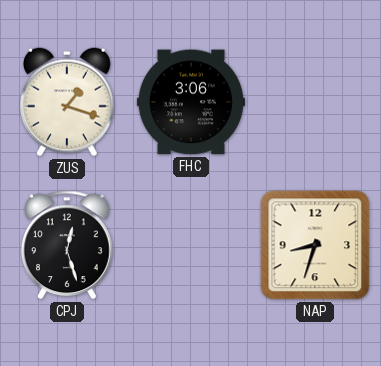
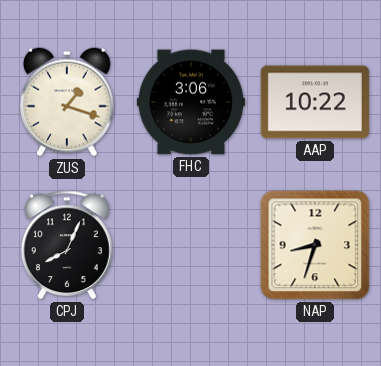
AAP: none -> 10:22
CPJ: 12:27 -> 8:04
